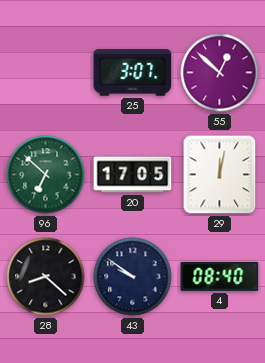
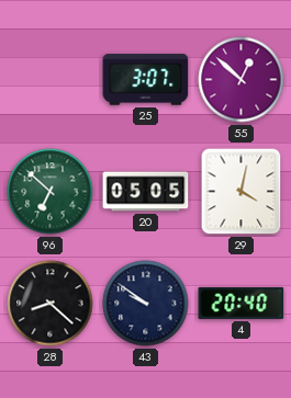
20: 17:05 -> 05:05
29: 12:02 -> 4:02
4: 08:40 -> 20:40
